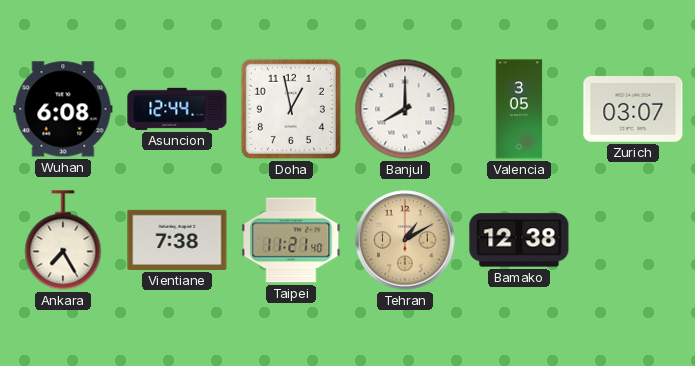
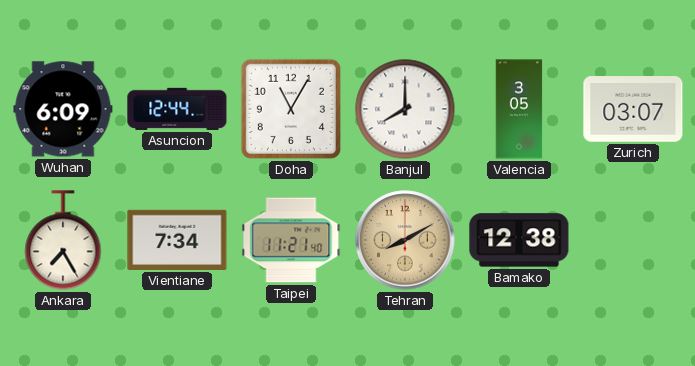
Wuhan: 6:08 -> 6:09
Doha: 12:58 -> 11:05
Vientiane: 7:38 -> 7:34
Tehran: 1:10 -> 8:10
